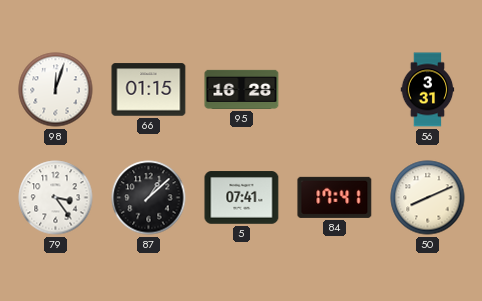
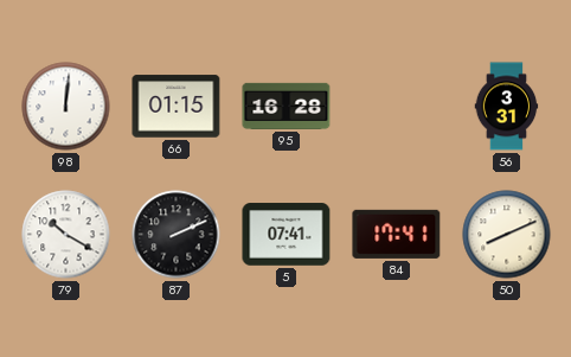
98: 12:03 -> 12:01
79: 3:24 -> 10:20
87: 1:08 -> 2:11
